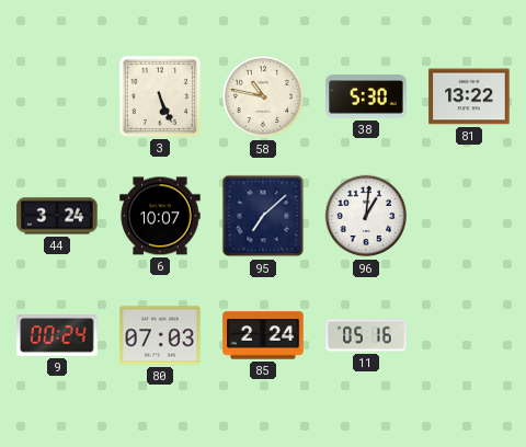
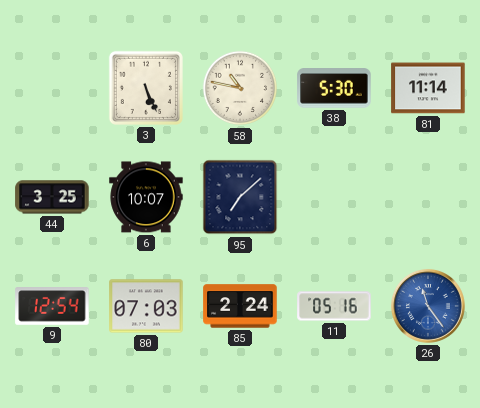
81: 13:22 -> 11:14
44: 3:24 -> 3:25
96: 1:01 -> none
9: 00:24 -> 12:54
26: none -> 11:24
